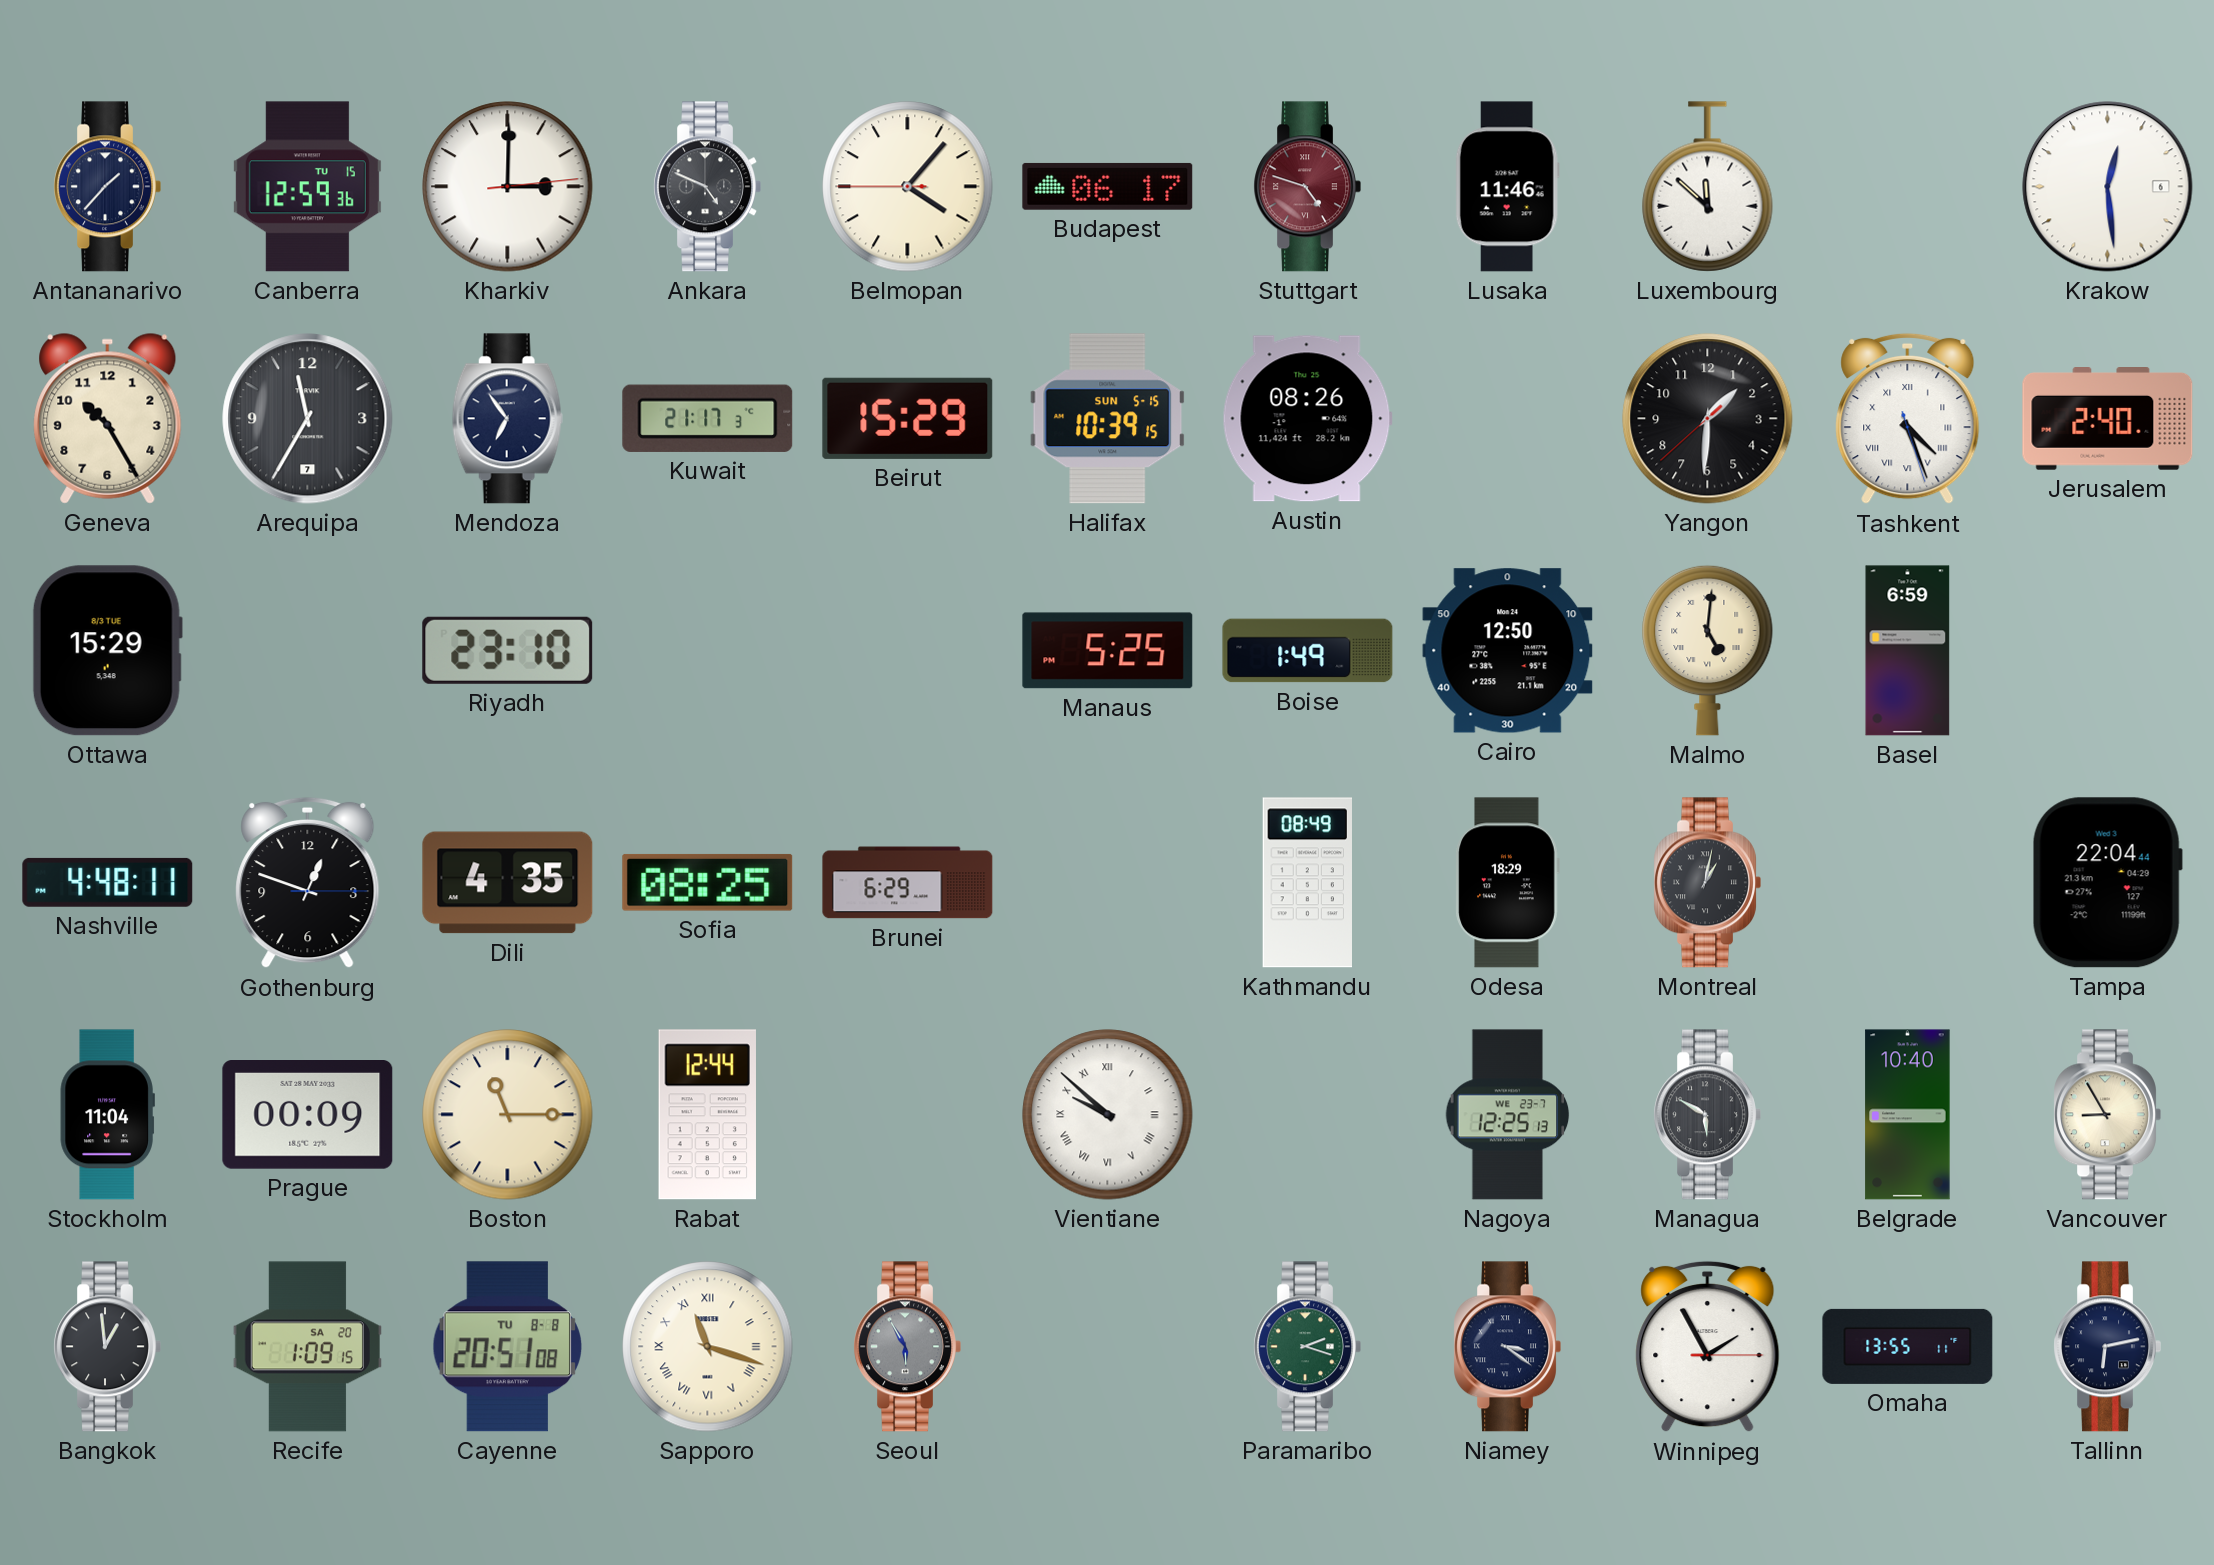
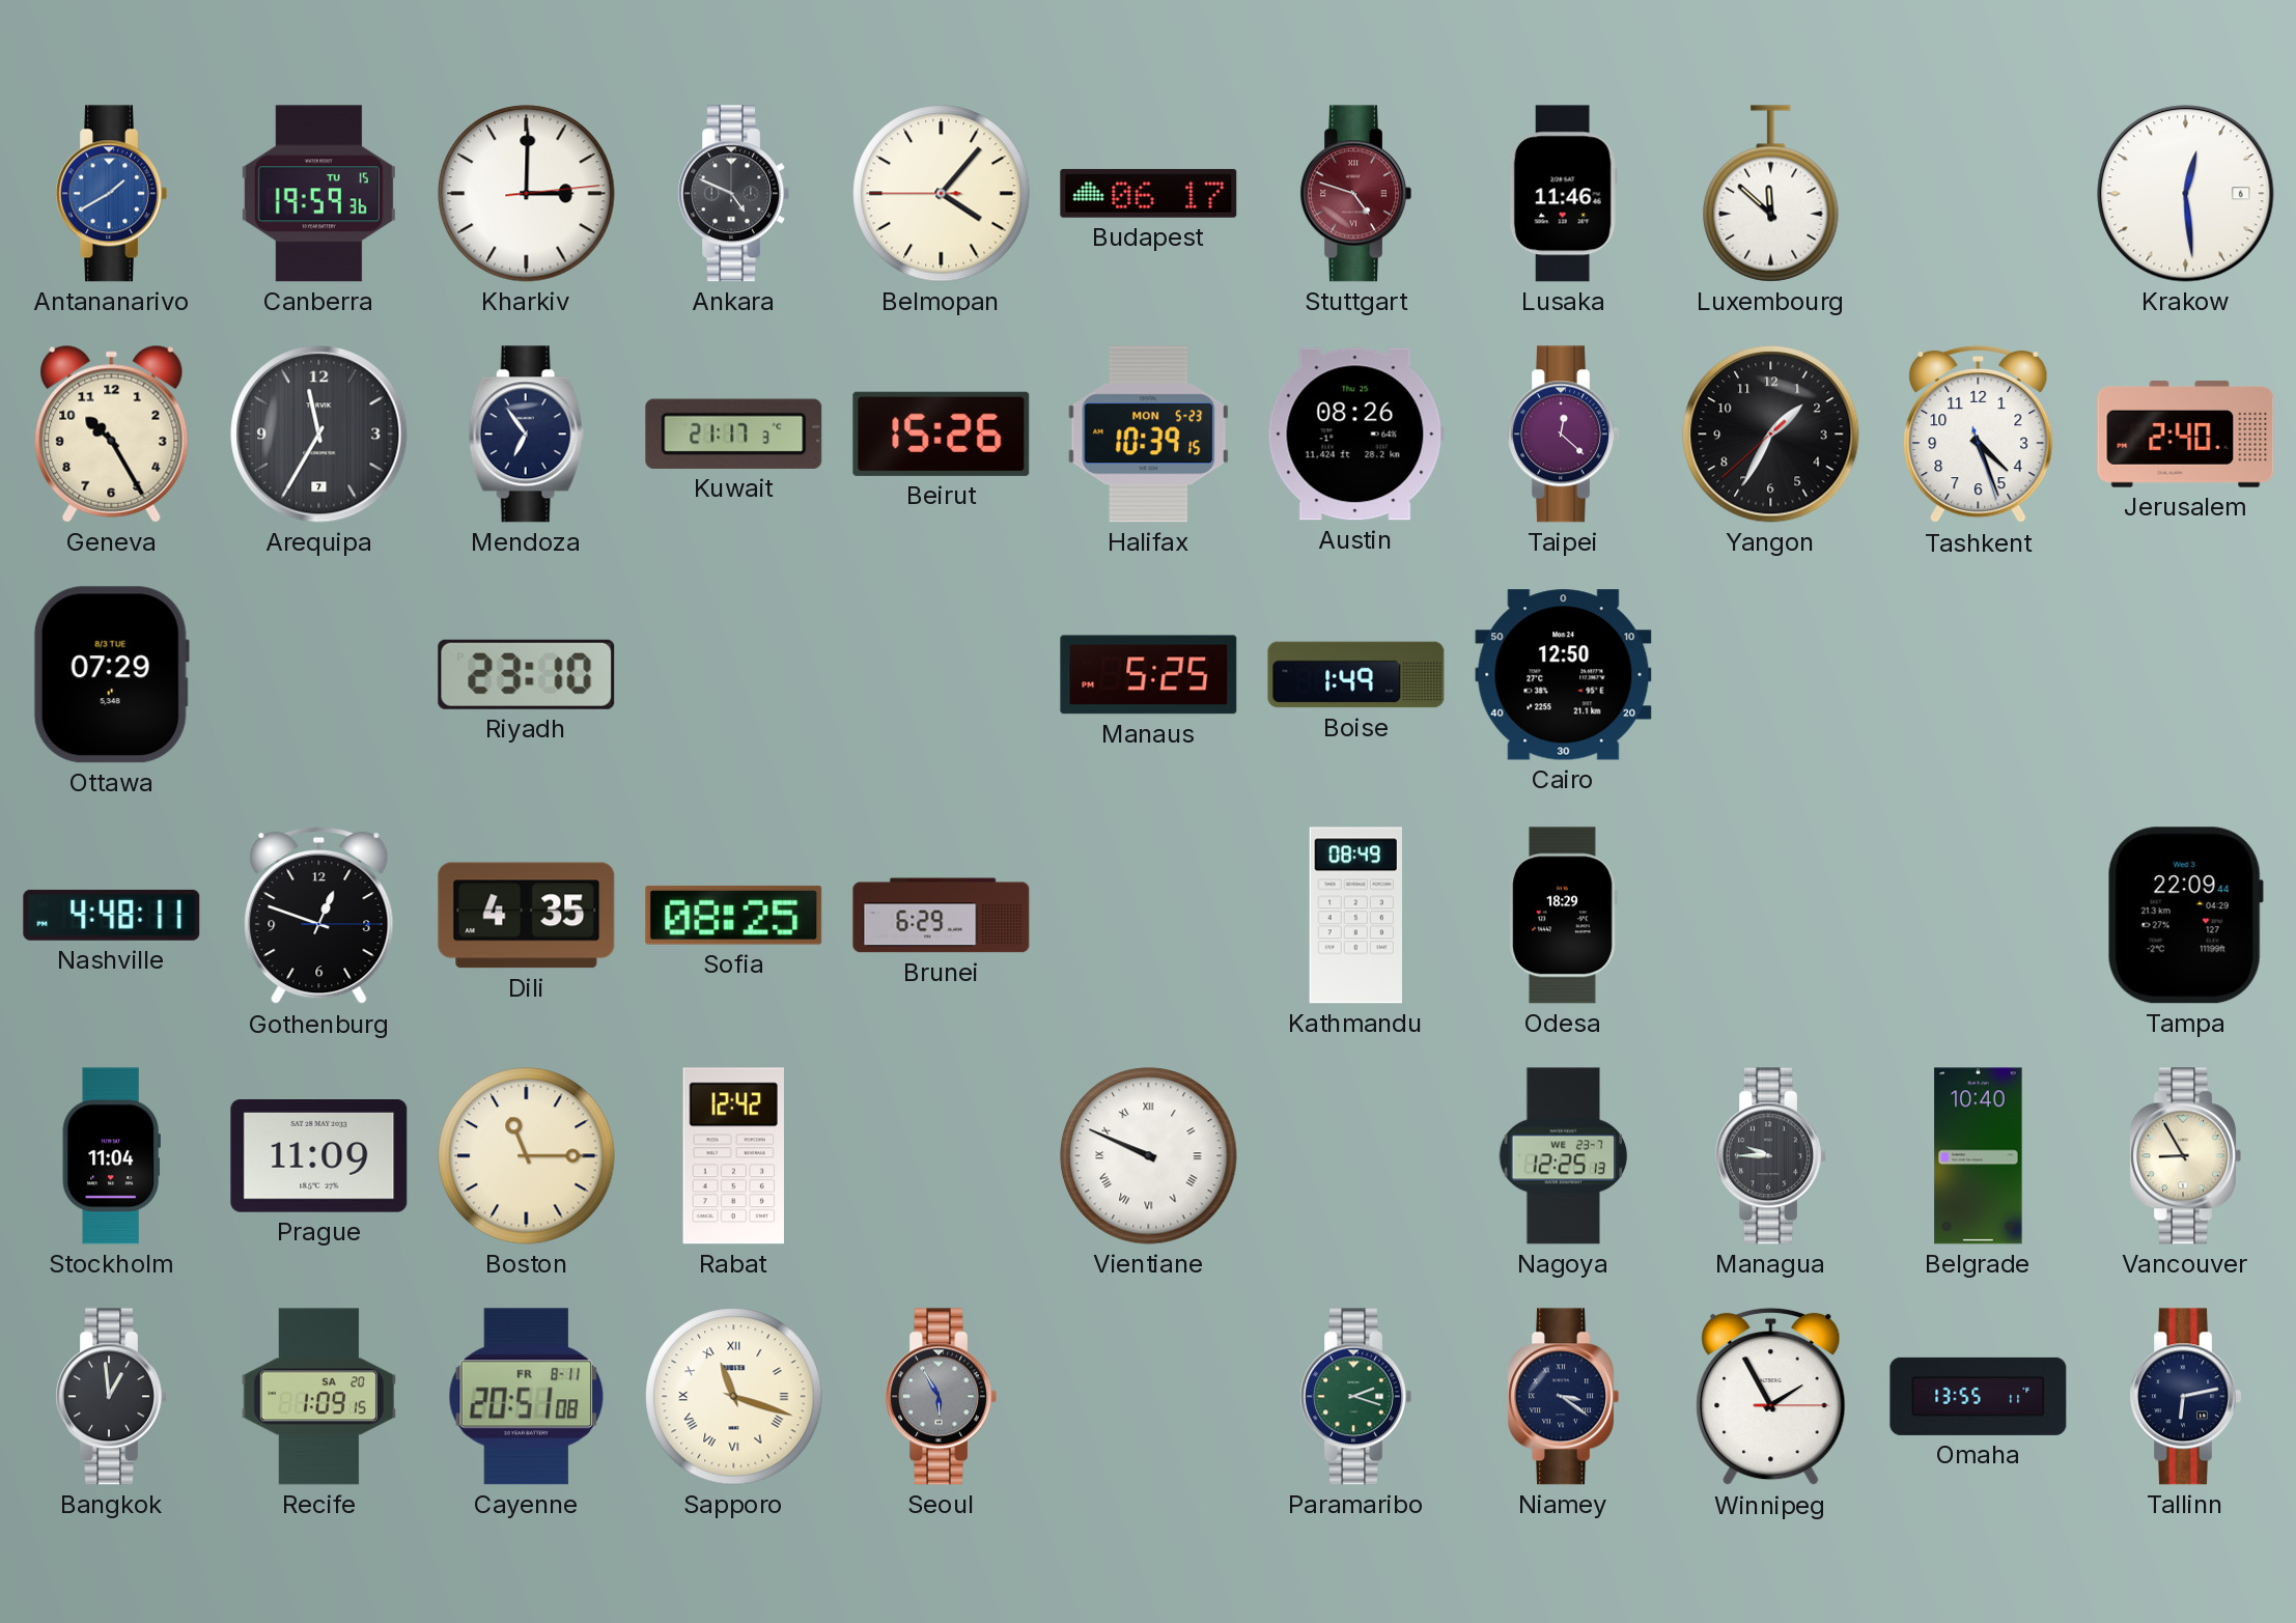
Antananarivo: 1:37 -> 1:40
Antananarivo dial: navy -> blue
Canberra: 12:59 -> 19:59
Beirut: 15:29 -> 15:26
Halifax date: SUN 5-15 -> MON 5-23
Taipei: none -> 12:22
Yangon: 1:30 -> 1:34
Tashkent numerals: Roman -> Arabic
Ottawa: 15:29 -> 07:29
Malmo: 5:01 -> none
Basel: 6:59 -> none
Montreal: 1:02 -> none
Tampa: 22:04 -> 22:09
Prague: 00:09 -> 11:09
Rabat: 12:44 -> 12:42
Vientiane: 9:52 -> 9:49
Managua: 5:50 -> 9:45
Cayenne date: TU 8-8 -> FR 8-11
